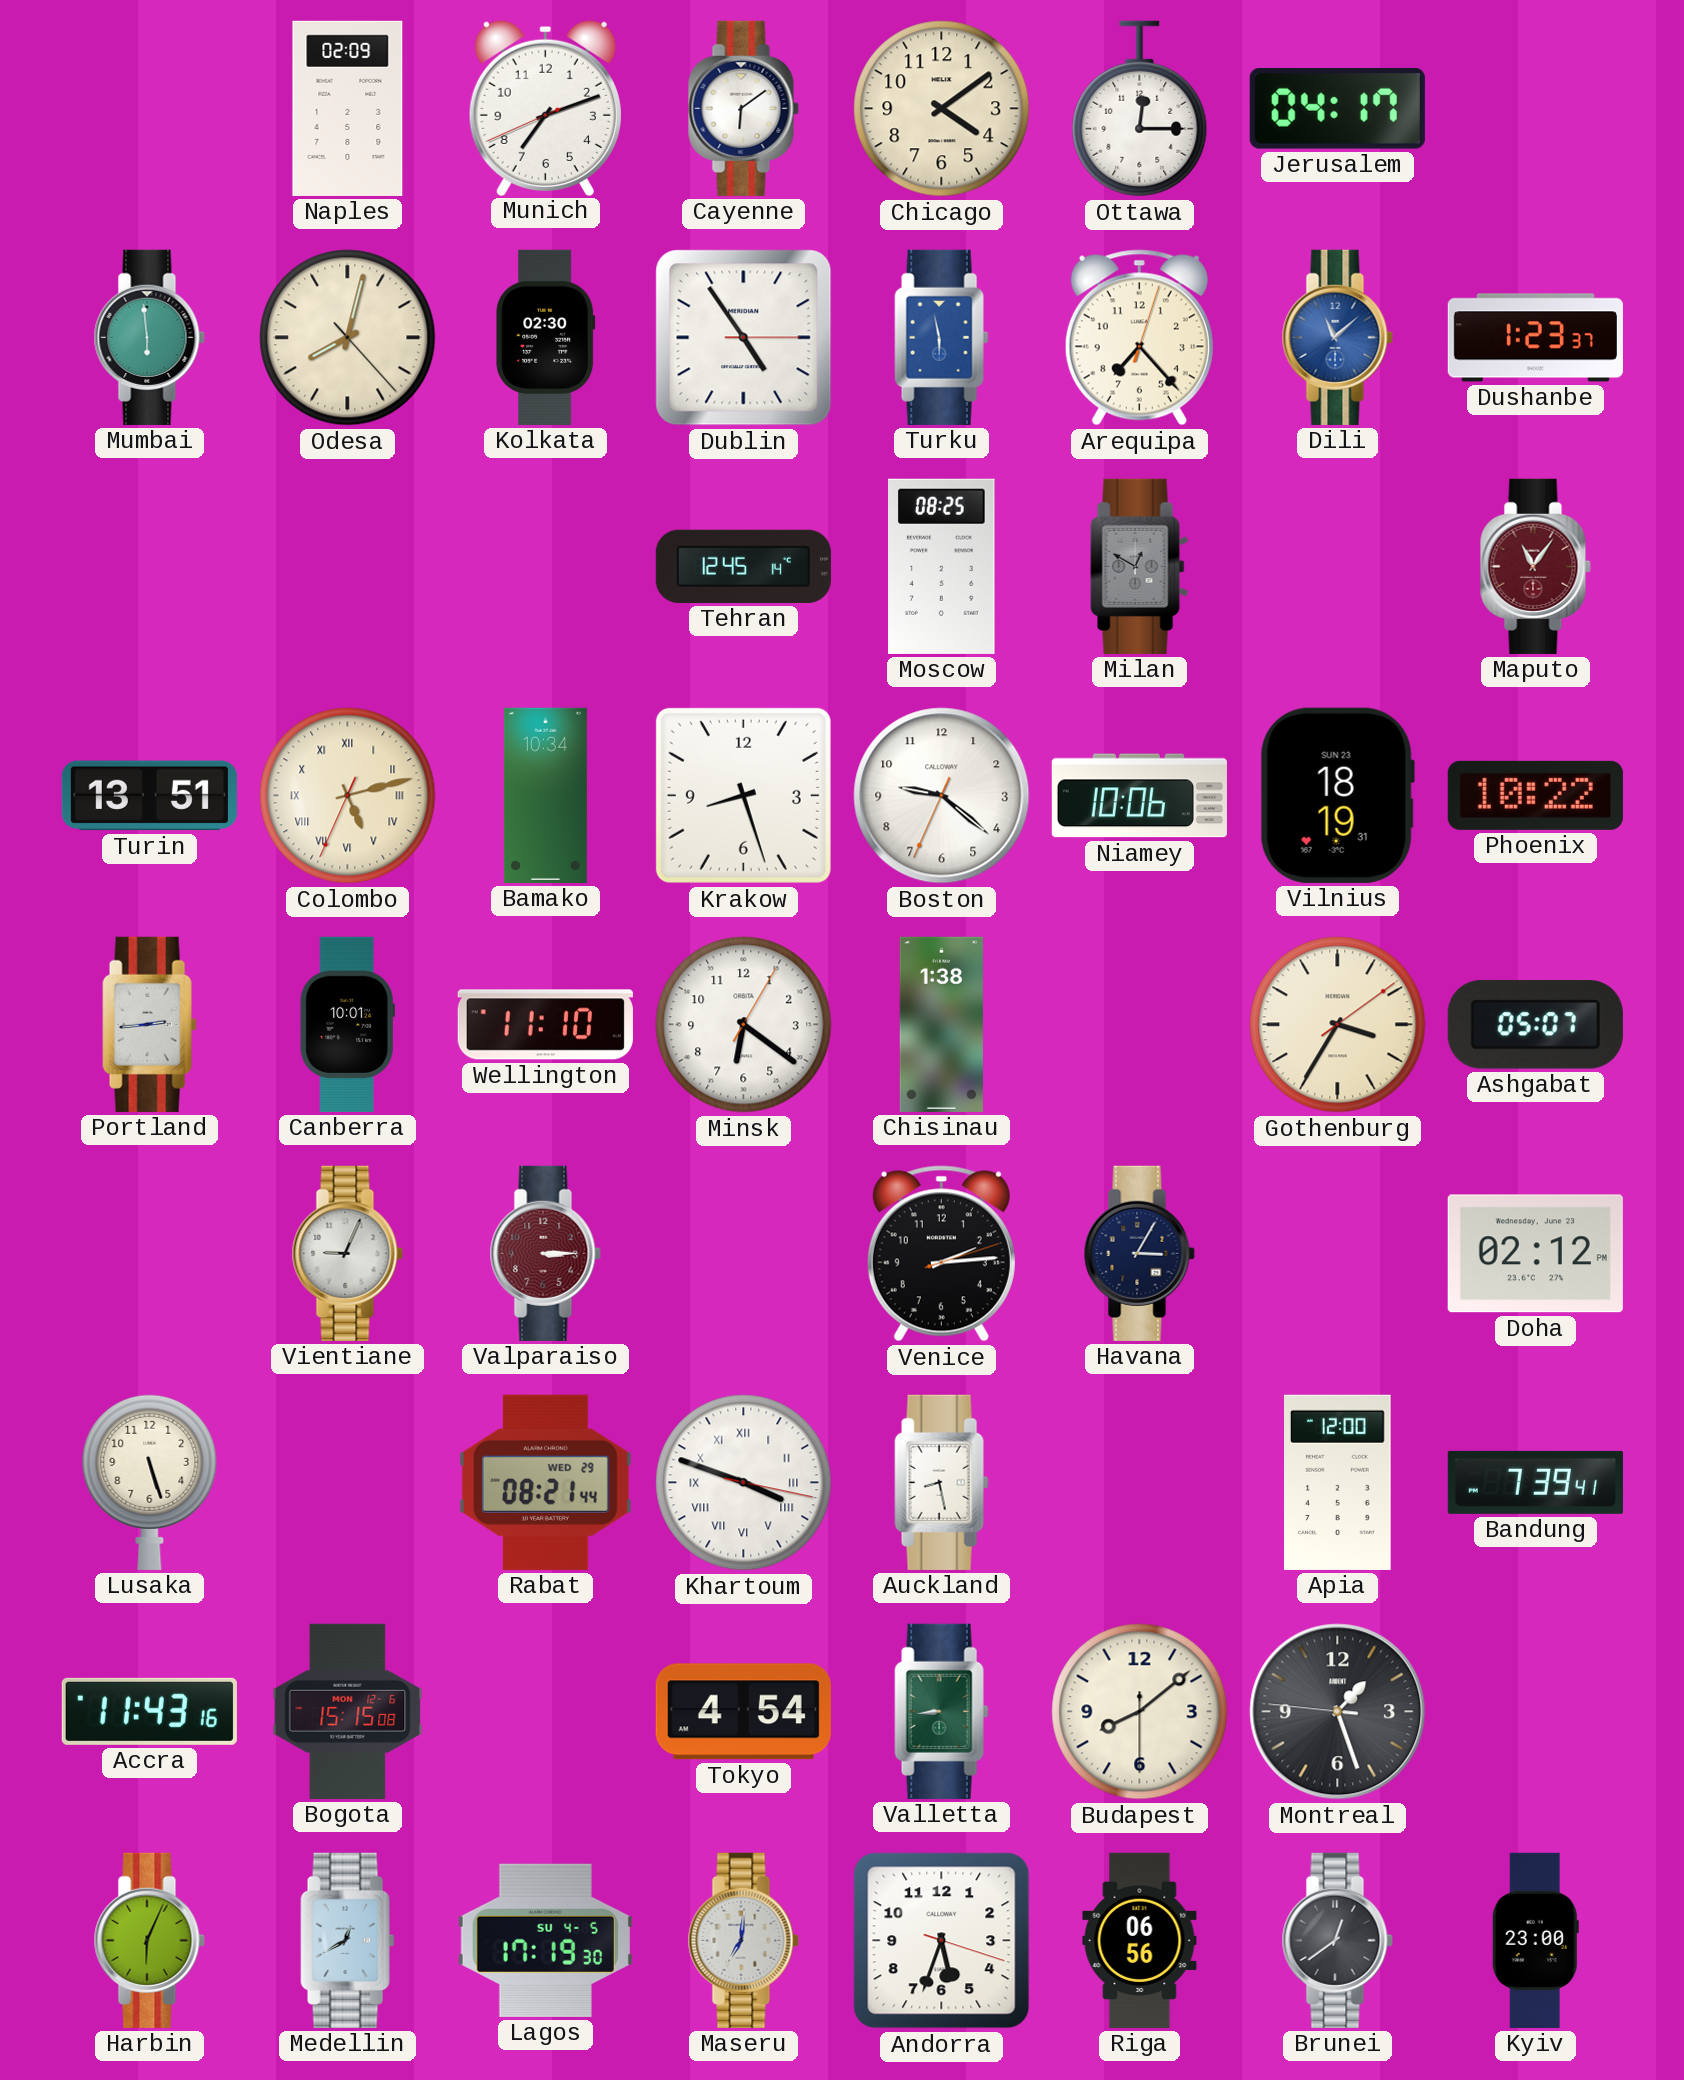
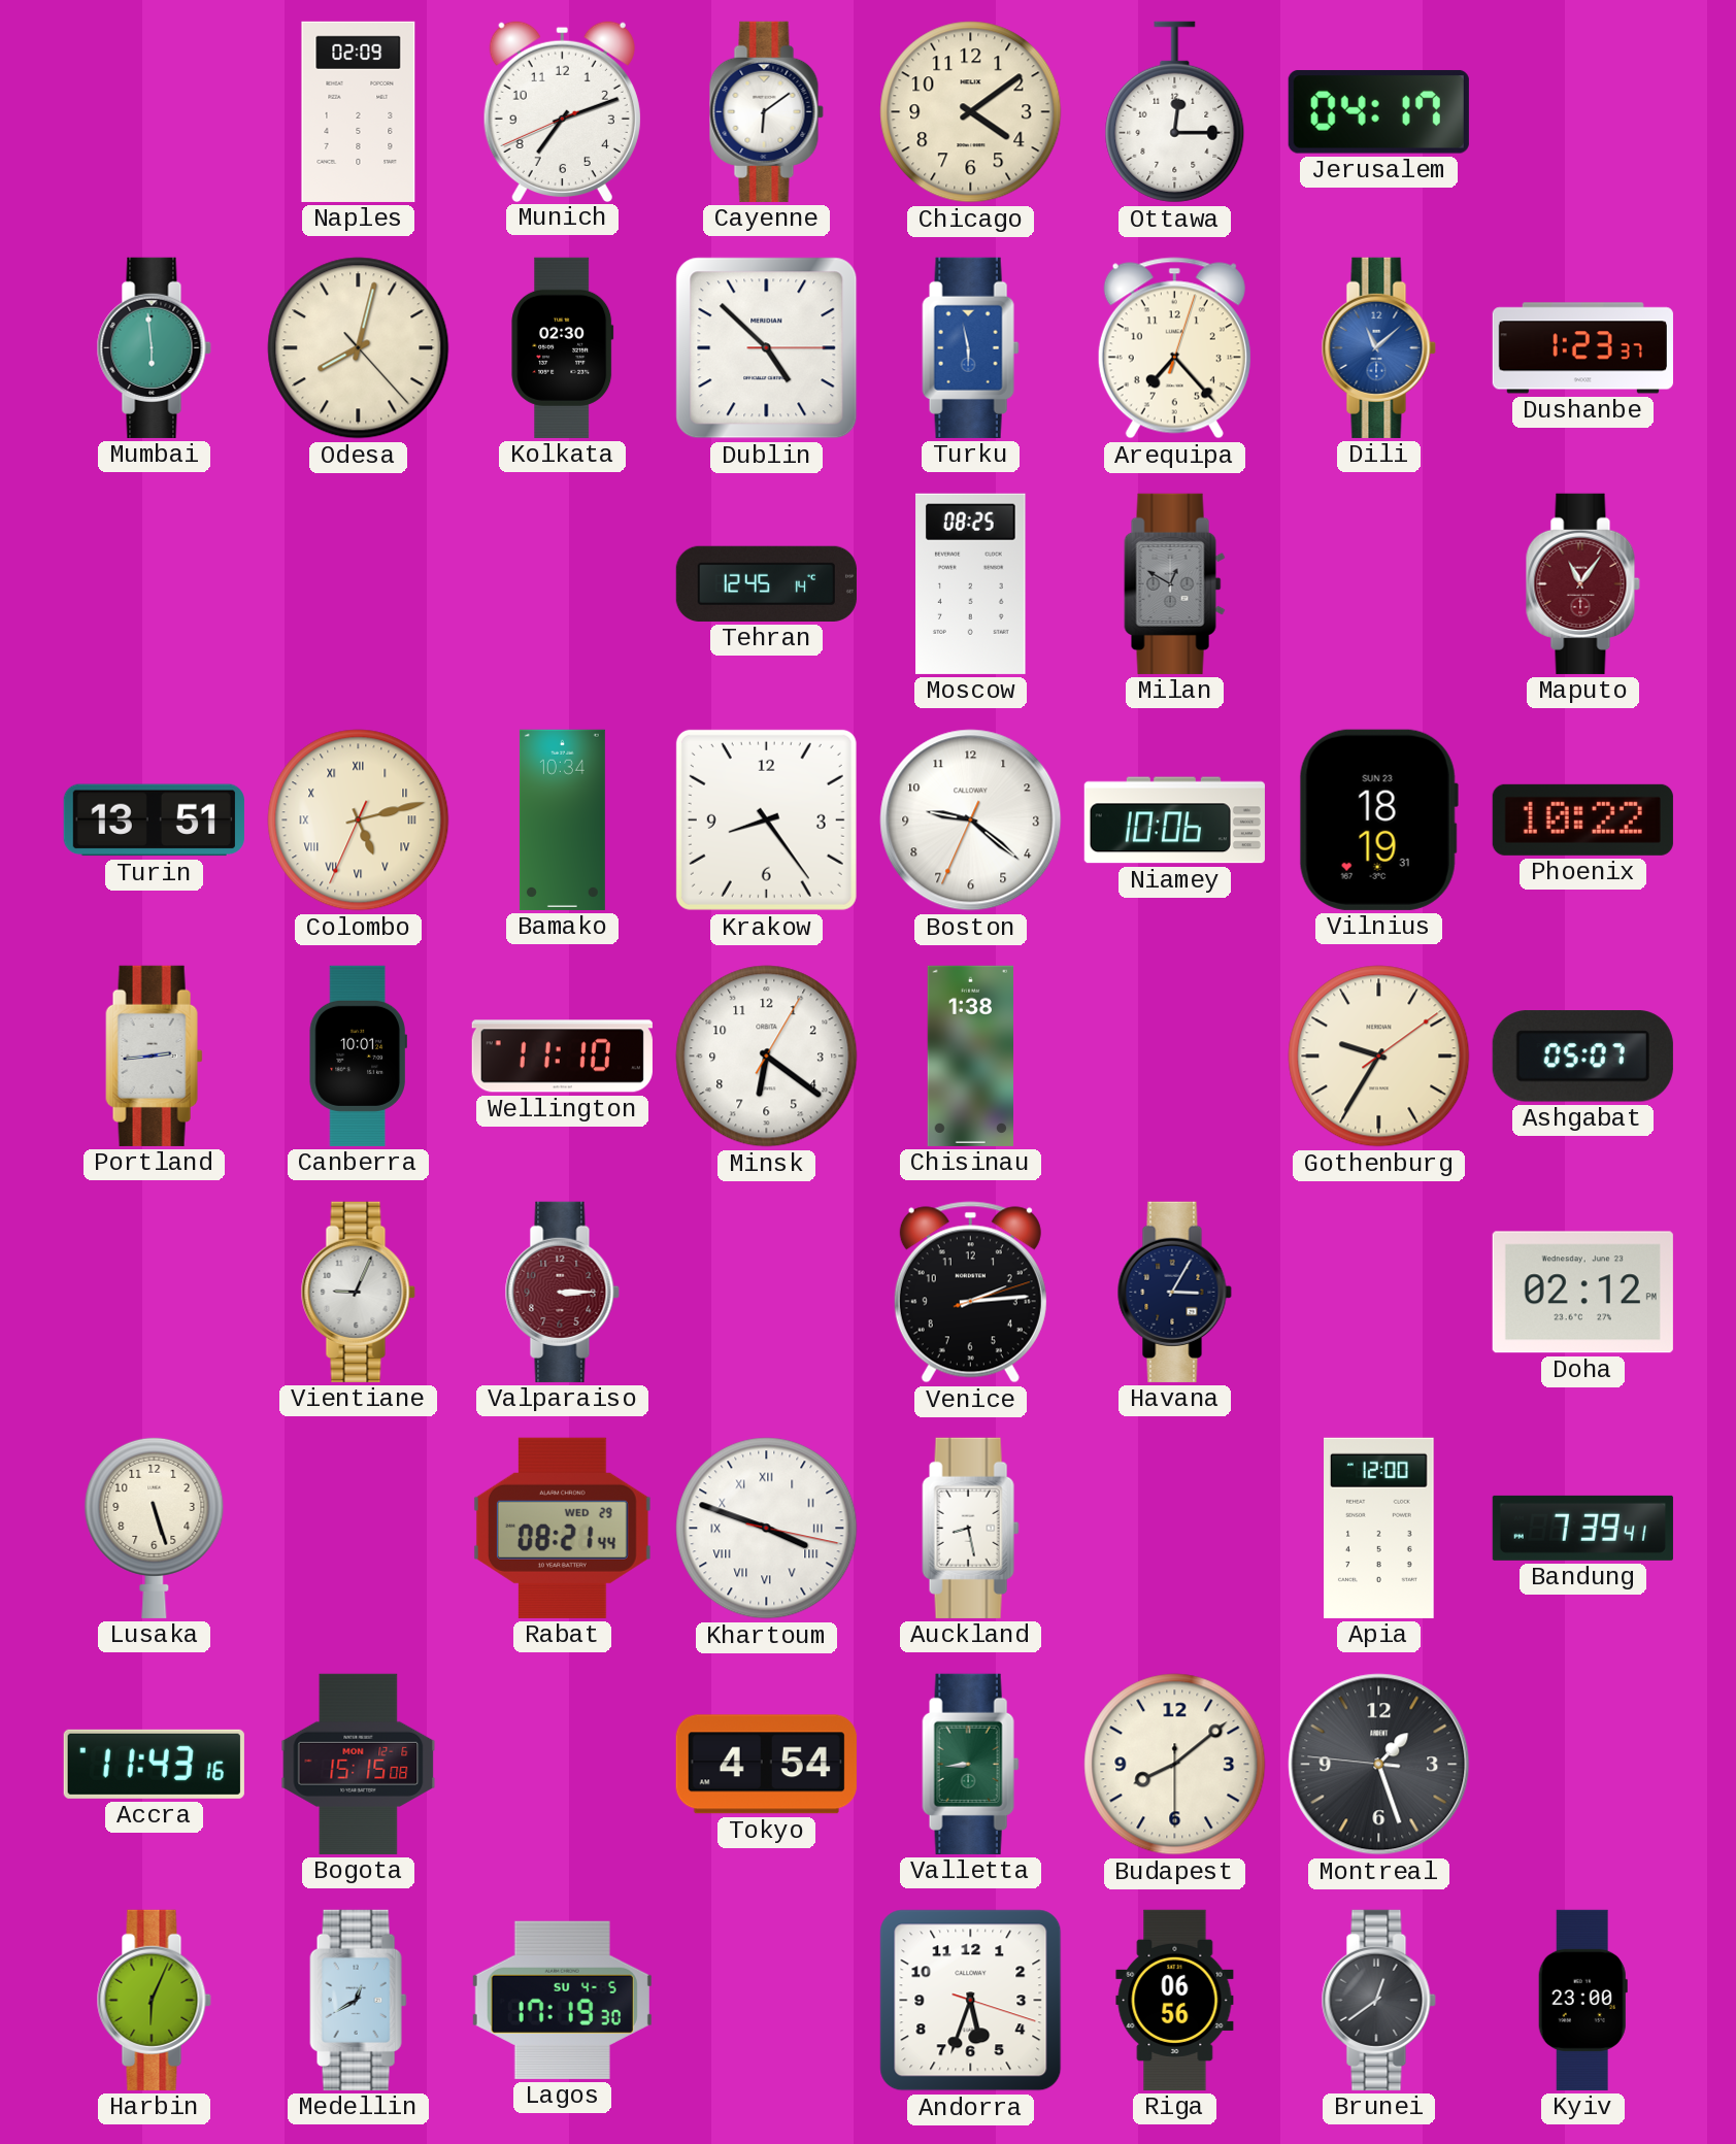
Dublin: 4:54 -> 4:52
Krakow: 8:27 -> 8:24
Gothenburg: 3:35 -> 9:35
Maseru: 7:01 -> none
